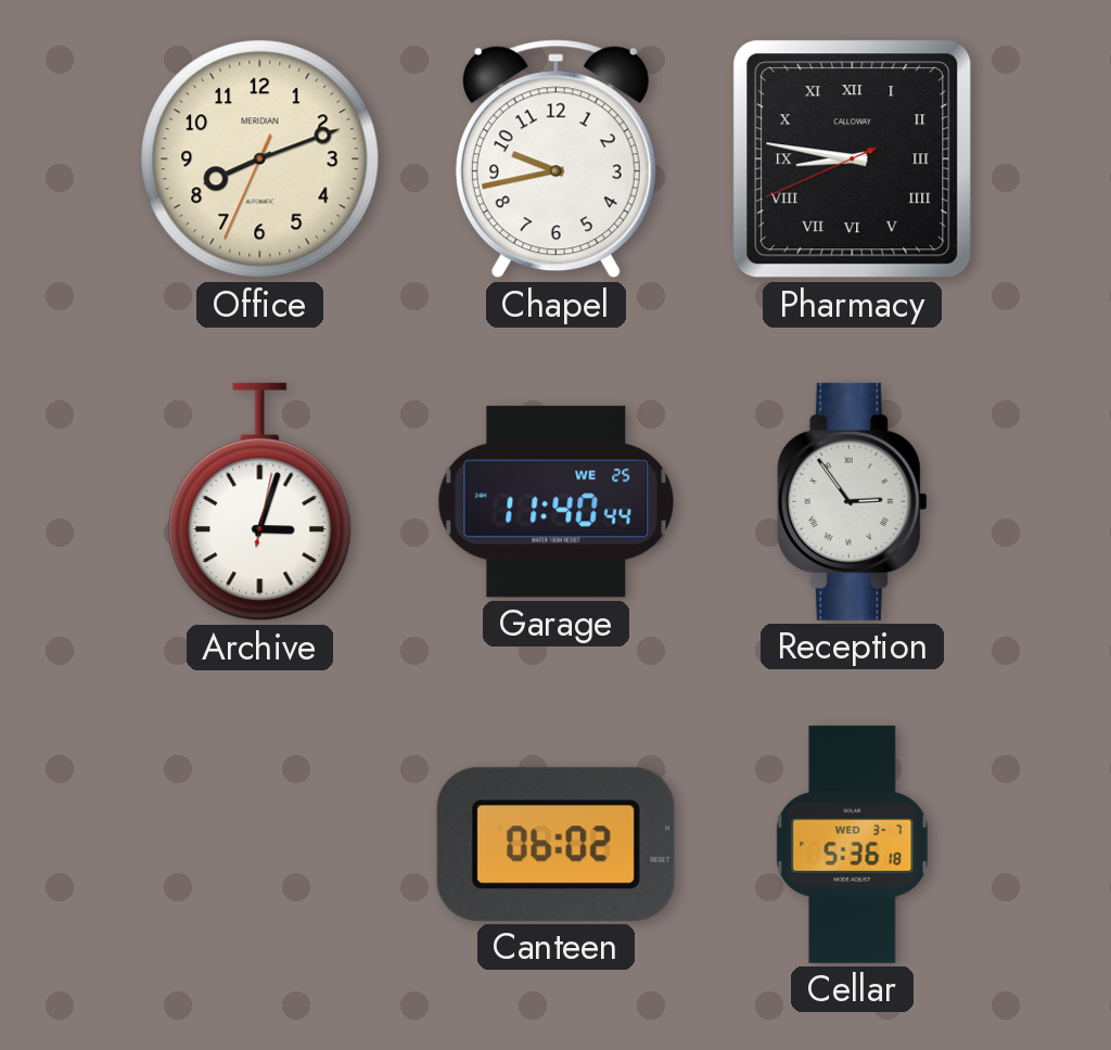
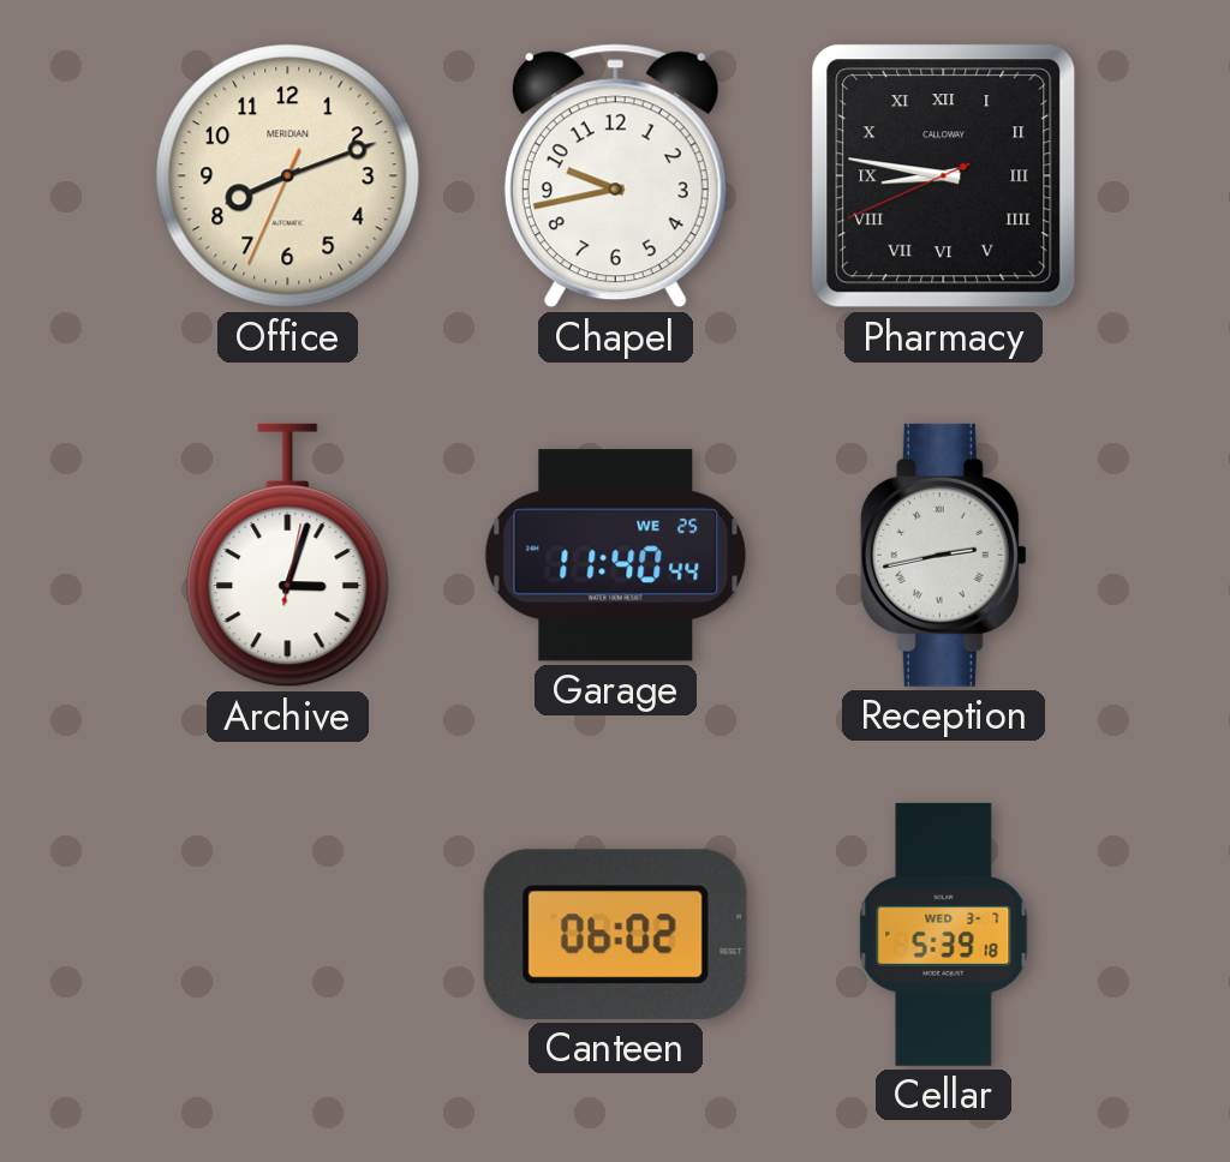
Reception: 2:54 -> 2:43
Cellar: 5:36 -> 5:39
